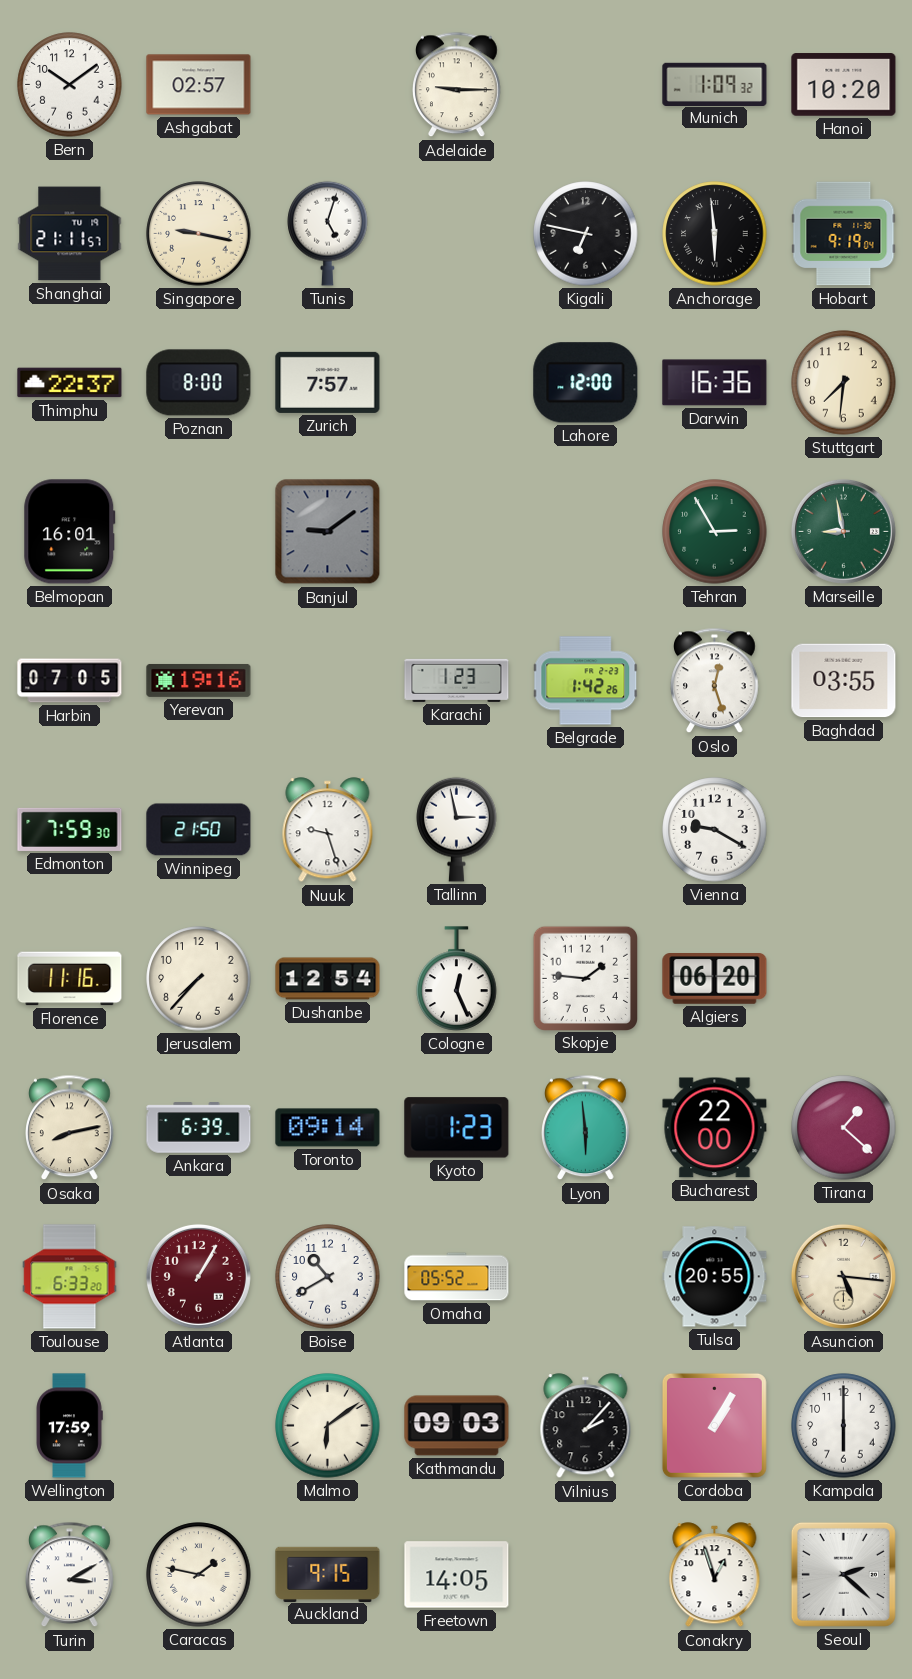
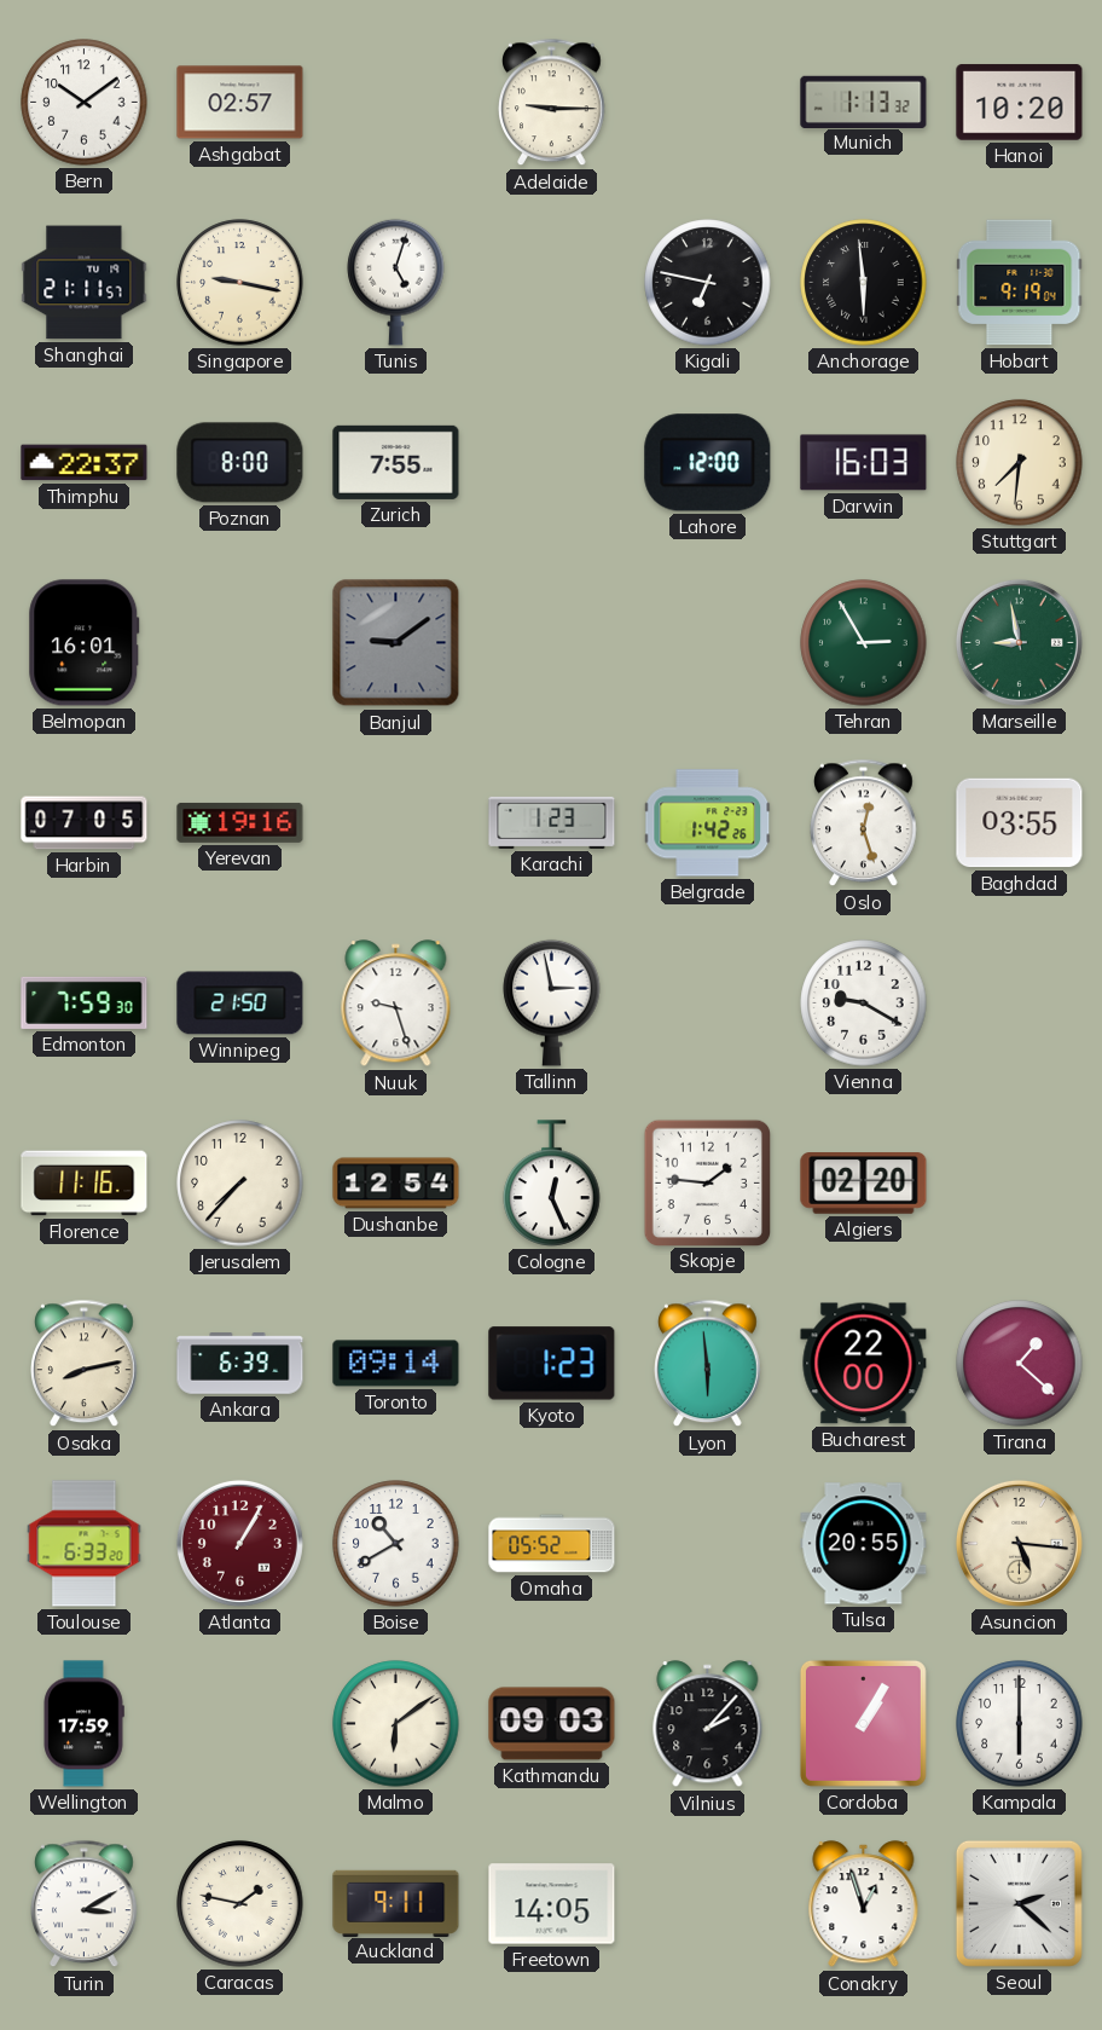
Munich: 1:09 -> 1:13
Zurich: 7:57 -> 7:55
Darwin: 16:36 -> 16:03
Algiers: 06:20 -> 02:20
Auckland: 9:15 -> 9:11
